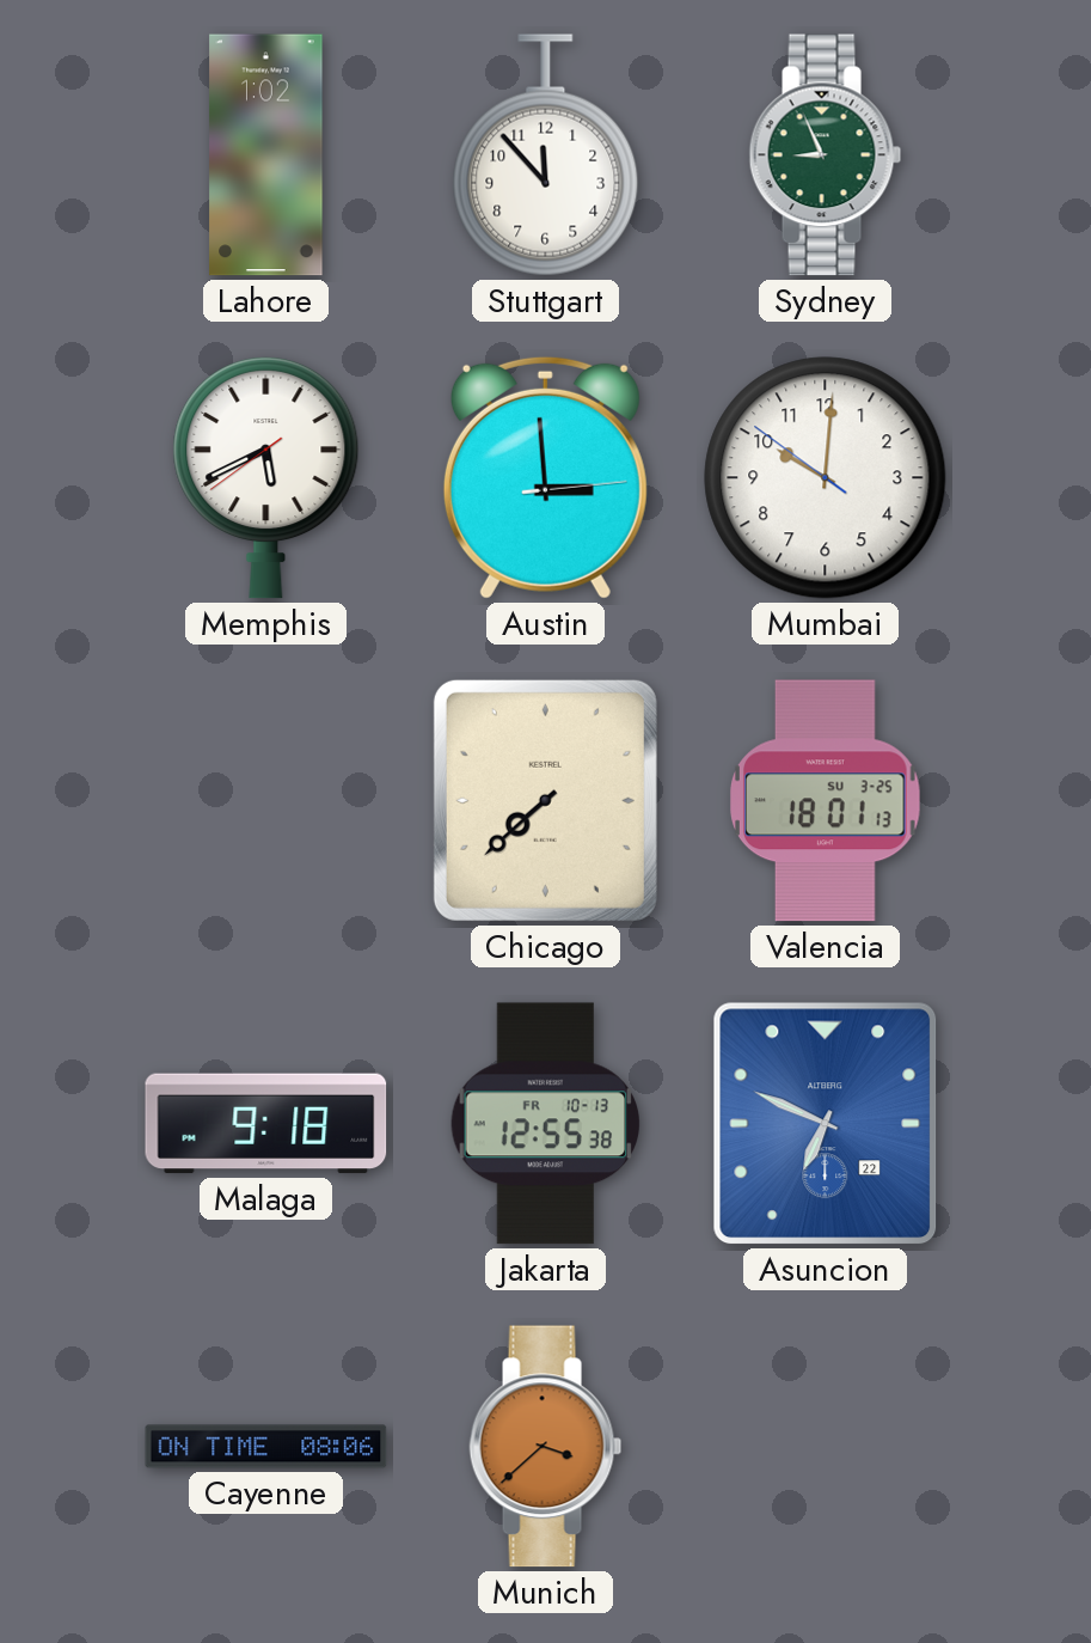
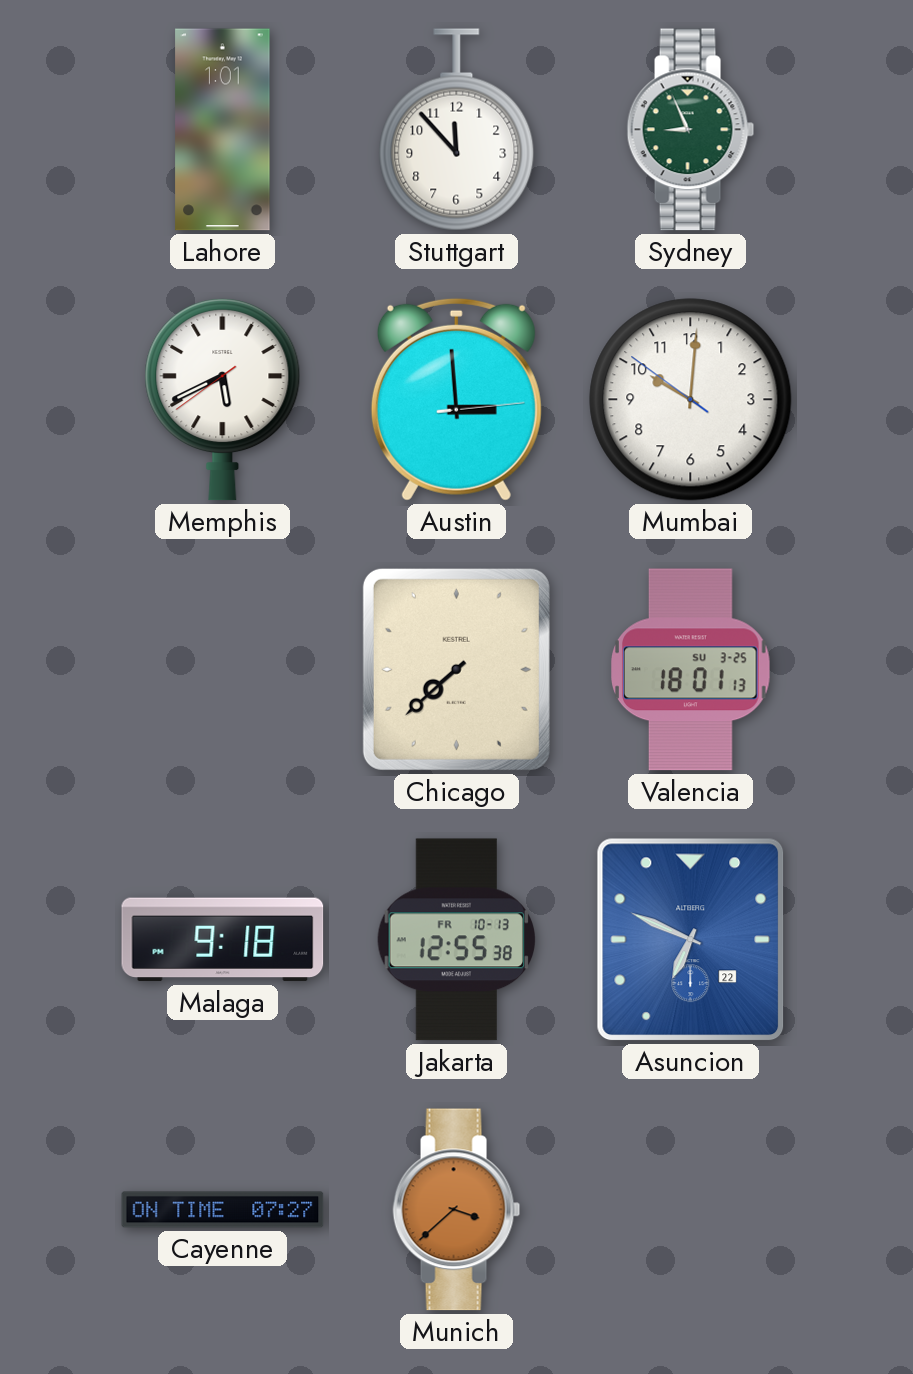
Lahore: 1:02 -> 1:01
Cayenne: 08:06 -> 07:27
